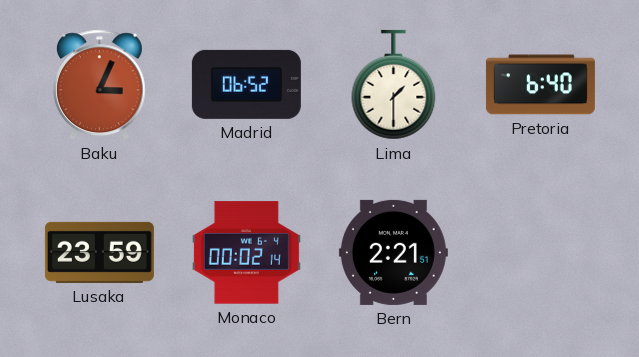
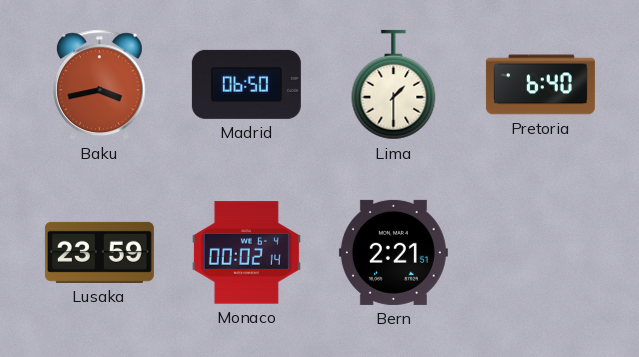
Baku: 3:04 -> 3:43
Madrid: 06:52 -> 06:50
